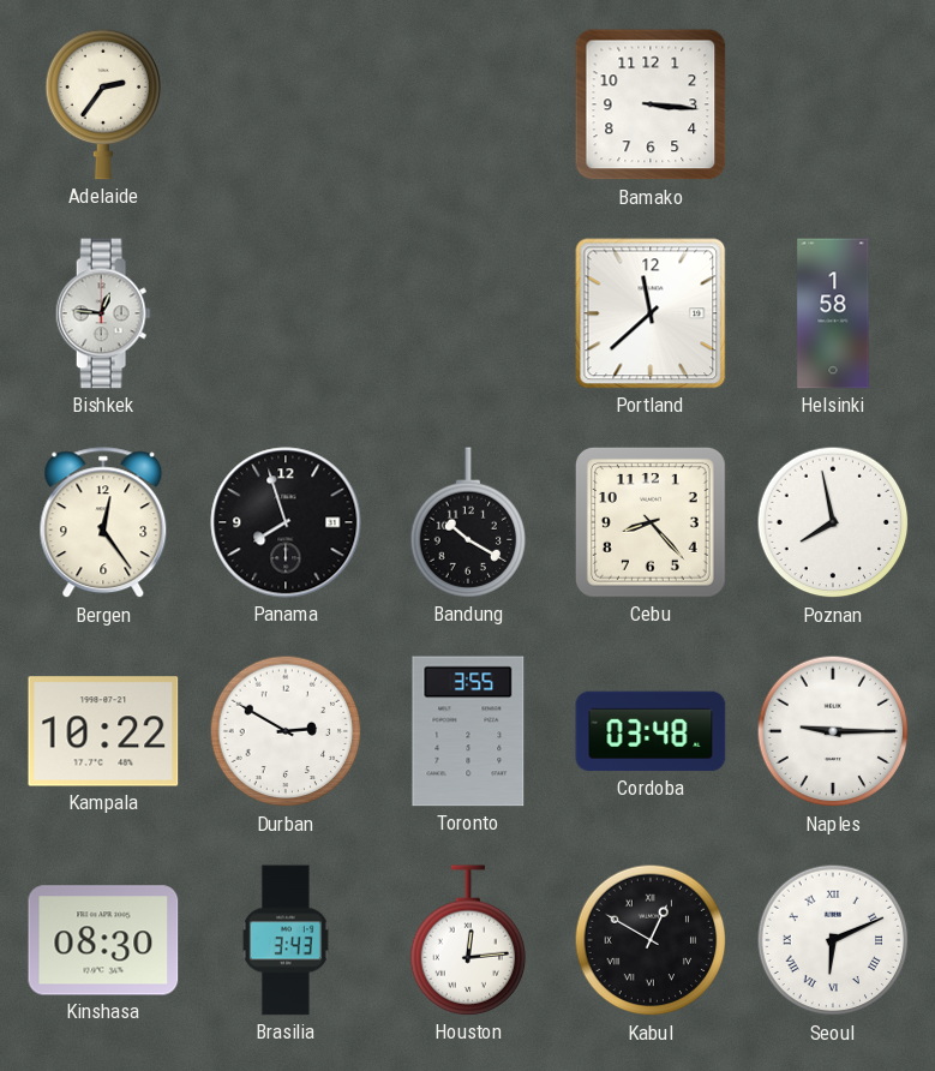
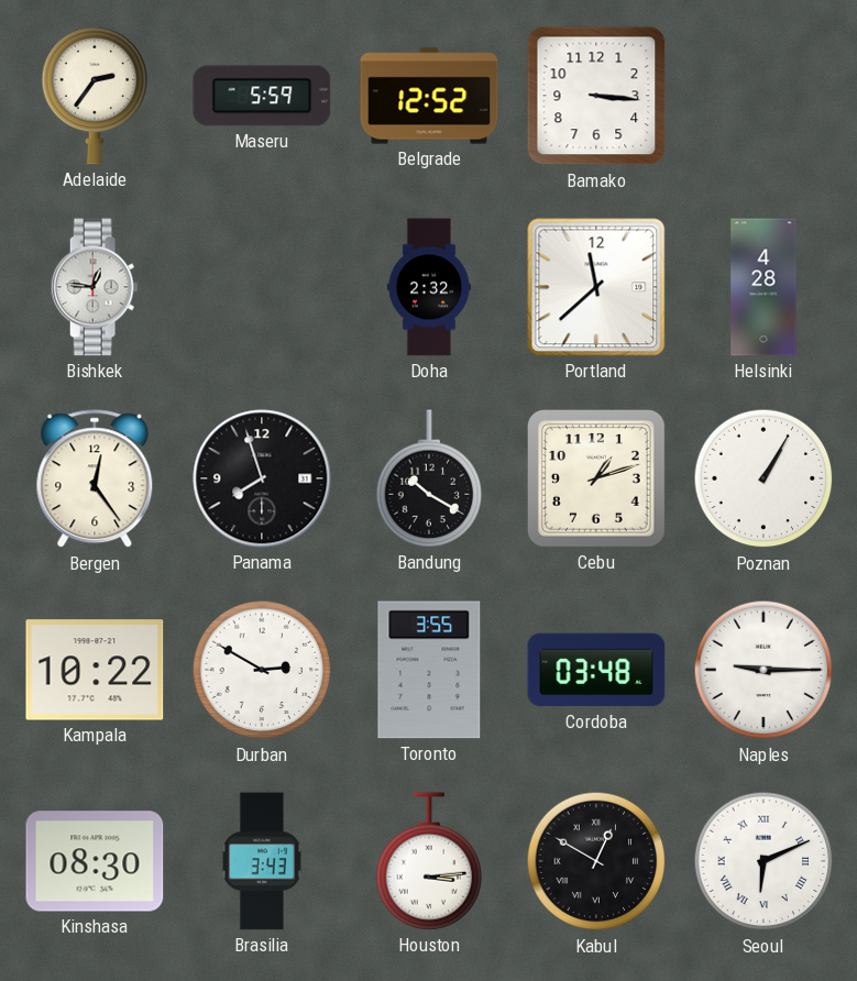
Maseru: none -> 5:59
Belgrade: none -> 12:52
Doha: none -> 2:32
Helsinki: 1:58 -> 4:28
Cebu: 8:23 -> 1:12
Poznan: 7:58 -> 1:05
Houston: 12:14 -> 3:14
